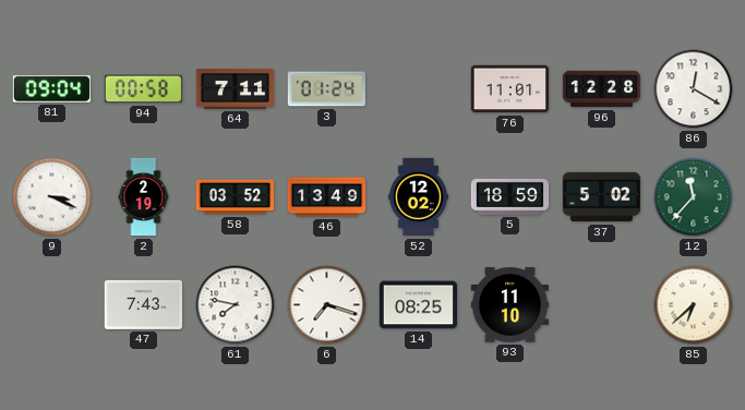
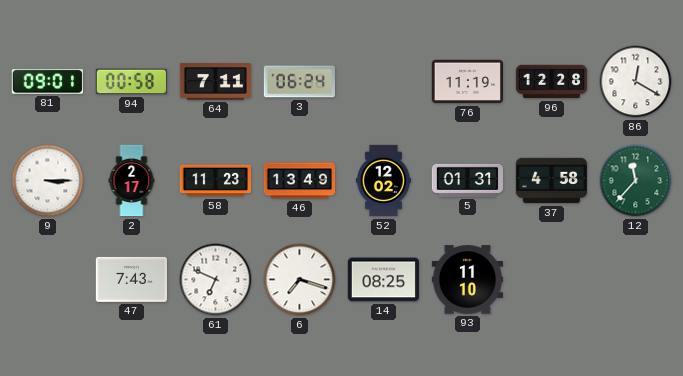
81: 09:04 -> 09:01
3: 01:24 -> 06:24
76: 11:01 -> 11:19
9: 3:19 -> 3:15
2: 2:19 -> 2:17
58: 03:52 -> 11:23
5: 18:59 -> 01:31
37: 5:02 -> 4:58
61: 7:47 -> 6:49
85: 6:38 -> none
